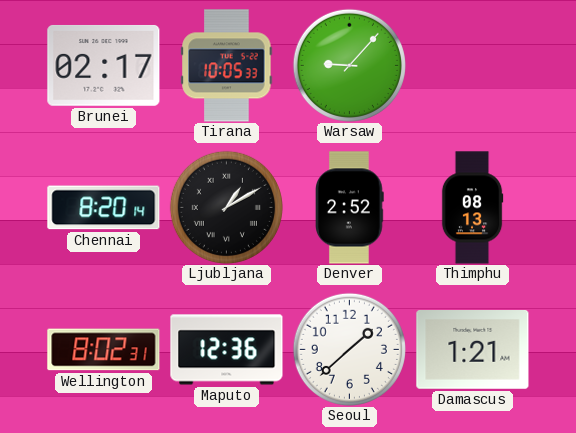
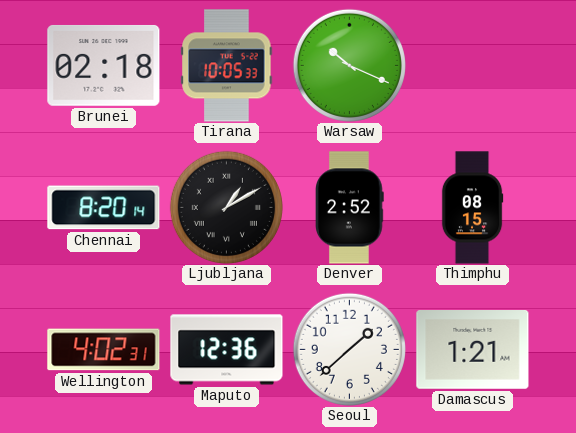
Brunei: 02:17 -> 02:18
Warsaw: 9:07 -> 10:19
Thimphu: 08:13 -> 08:15
Wellington: 8:02 -> 4:02
